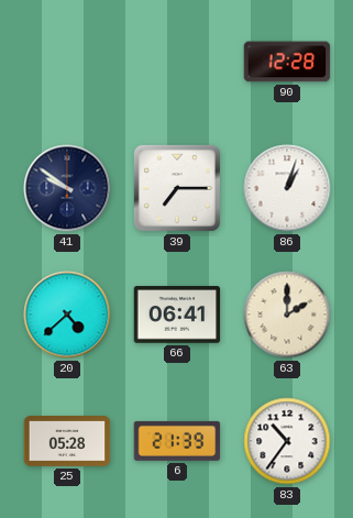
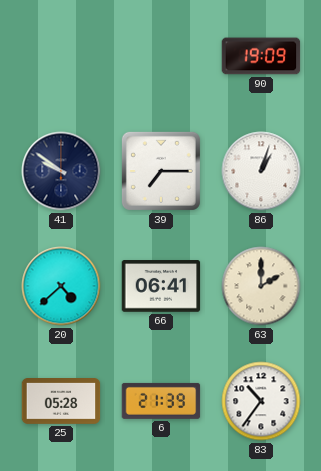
90: 12:28 -> 19:09
